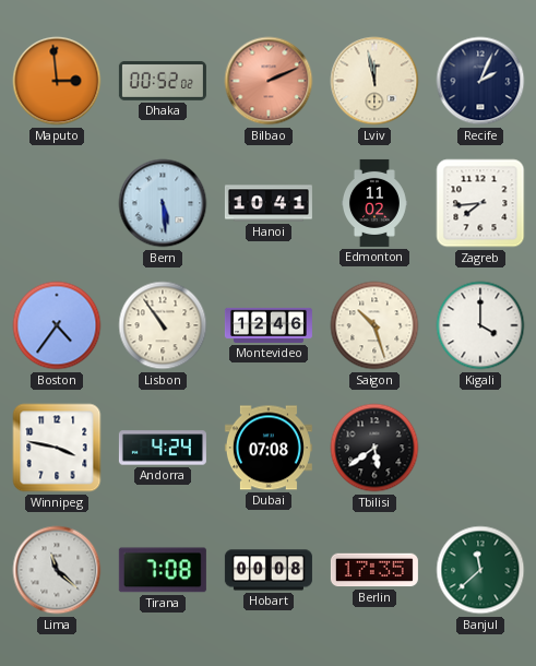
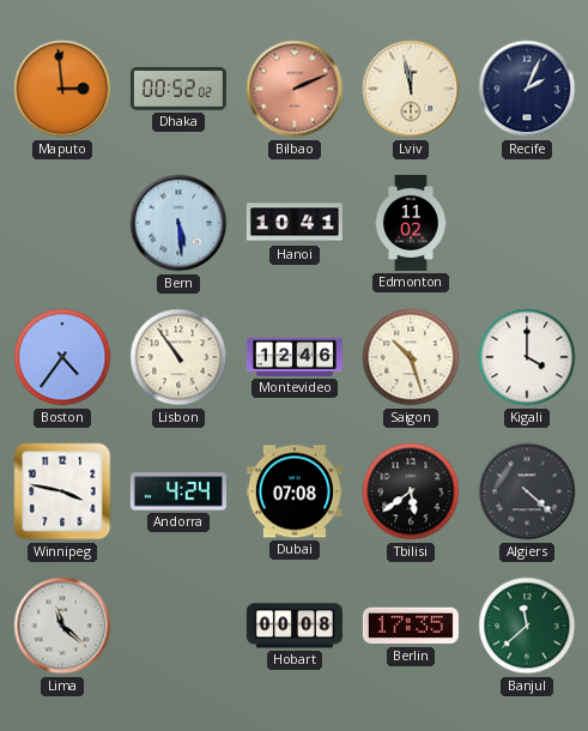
Zagreb: 7:44 -> none
Algiers: none -> 4:22
Tirana: 7:08 -> none
